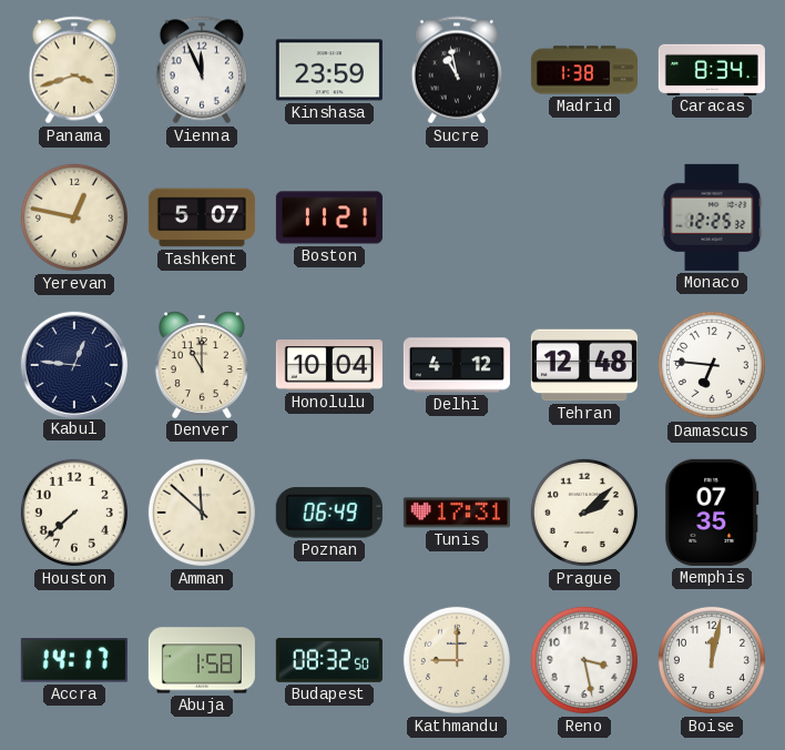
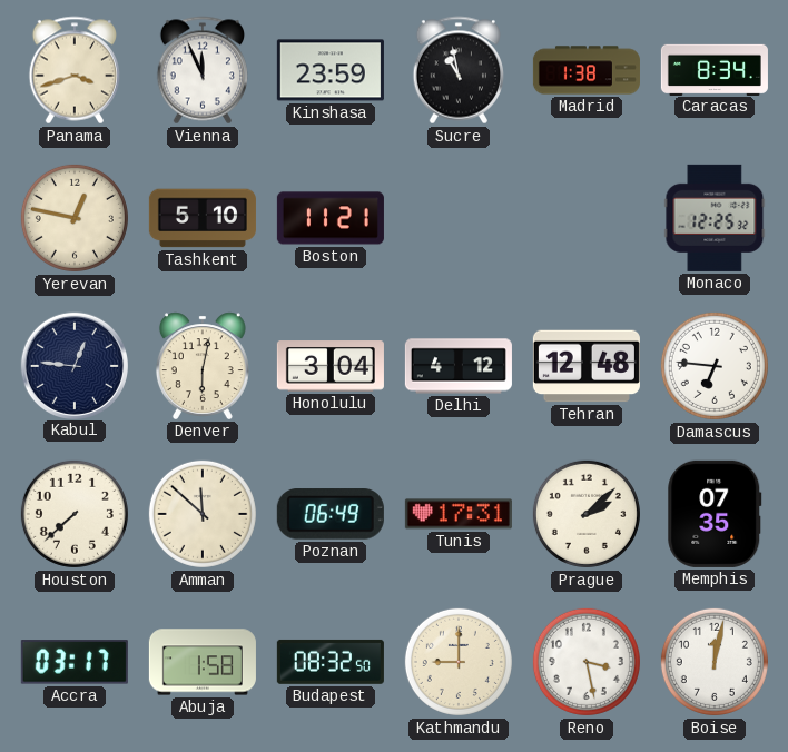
Tashkent: 5:07 -> 5:10
Denver: 11:00 -> 6:02
Honolulu: 10:04 -> 3:04
Accra: 14:17 -> 03:17
